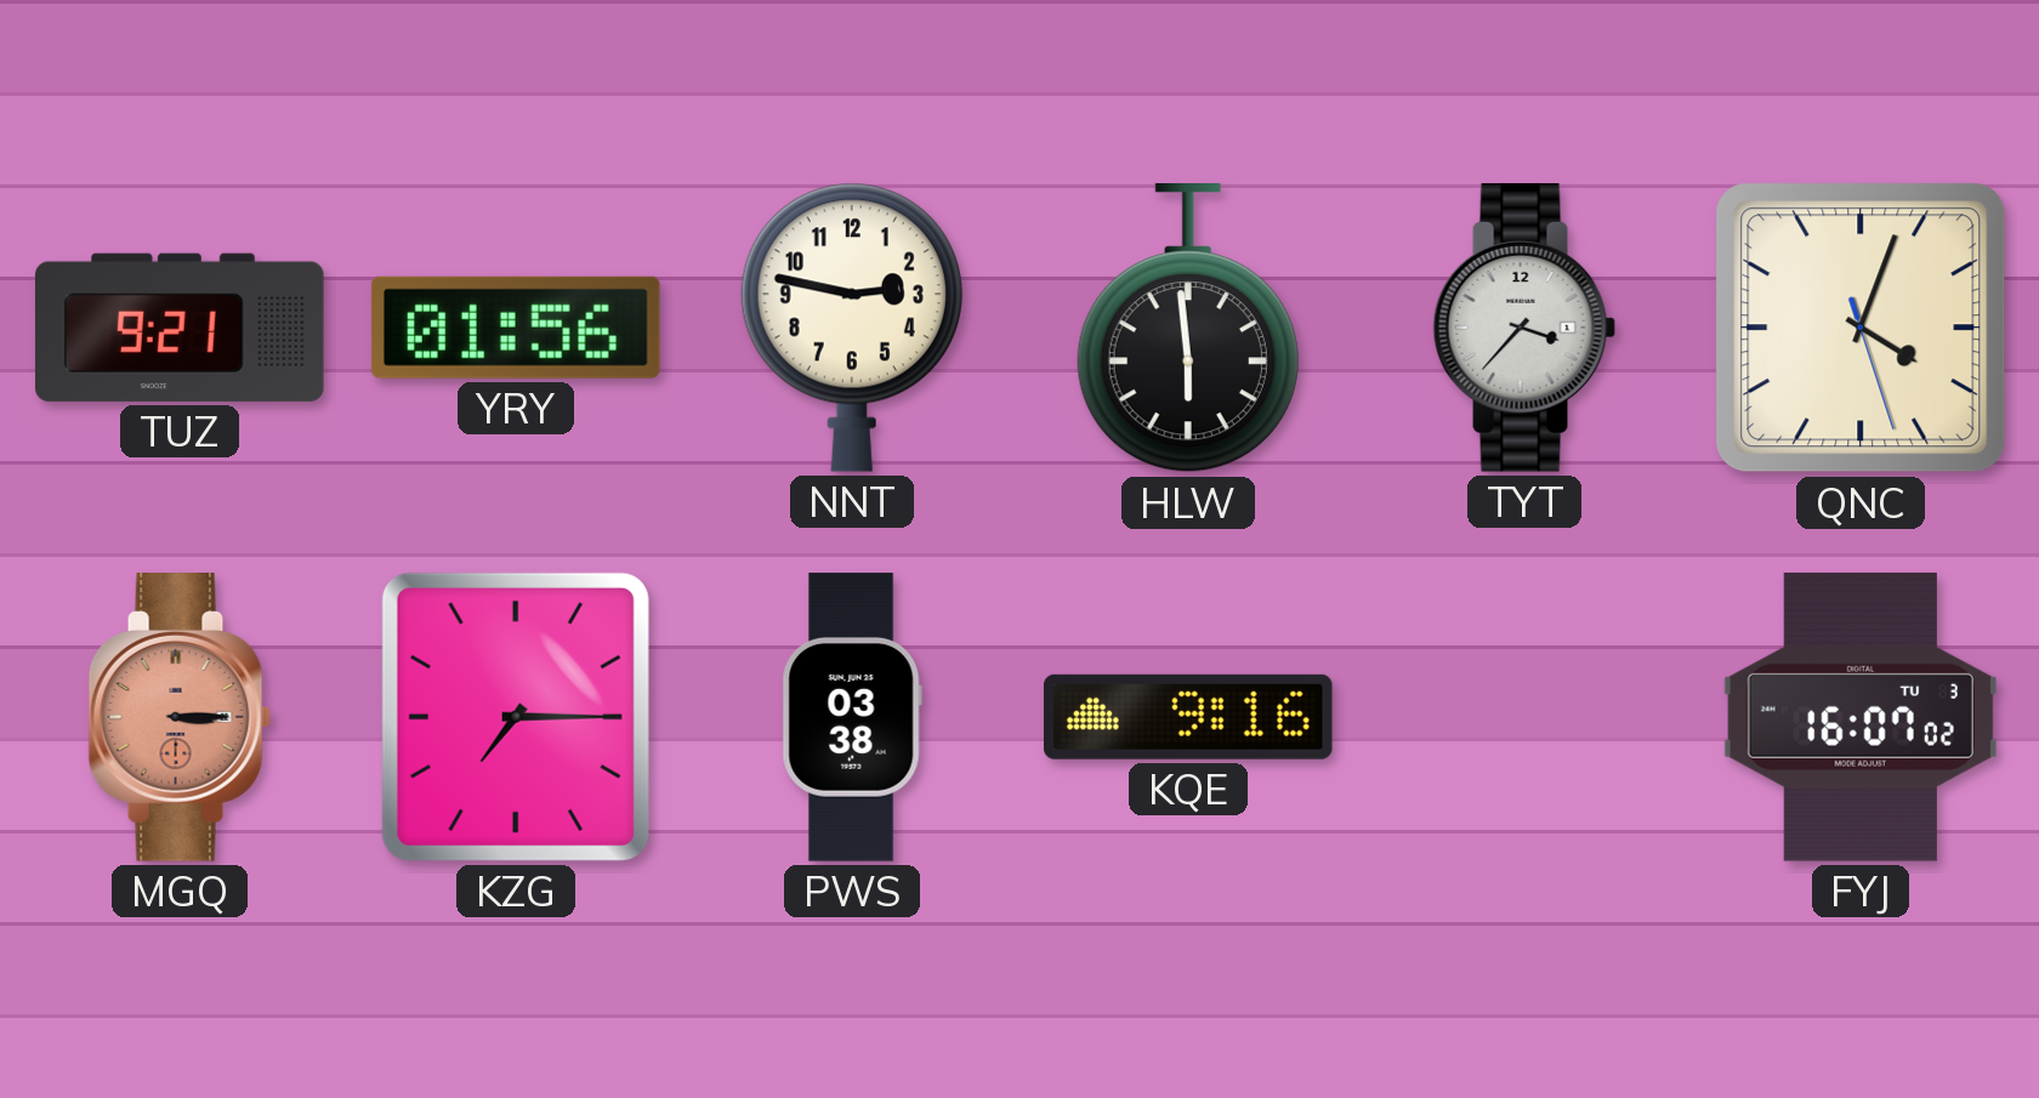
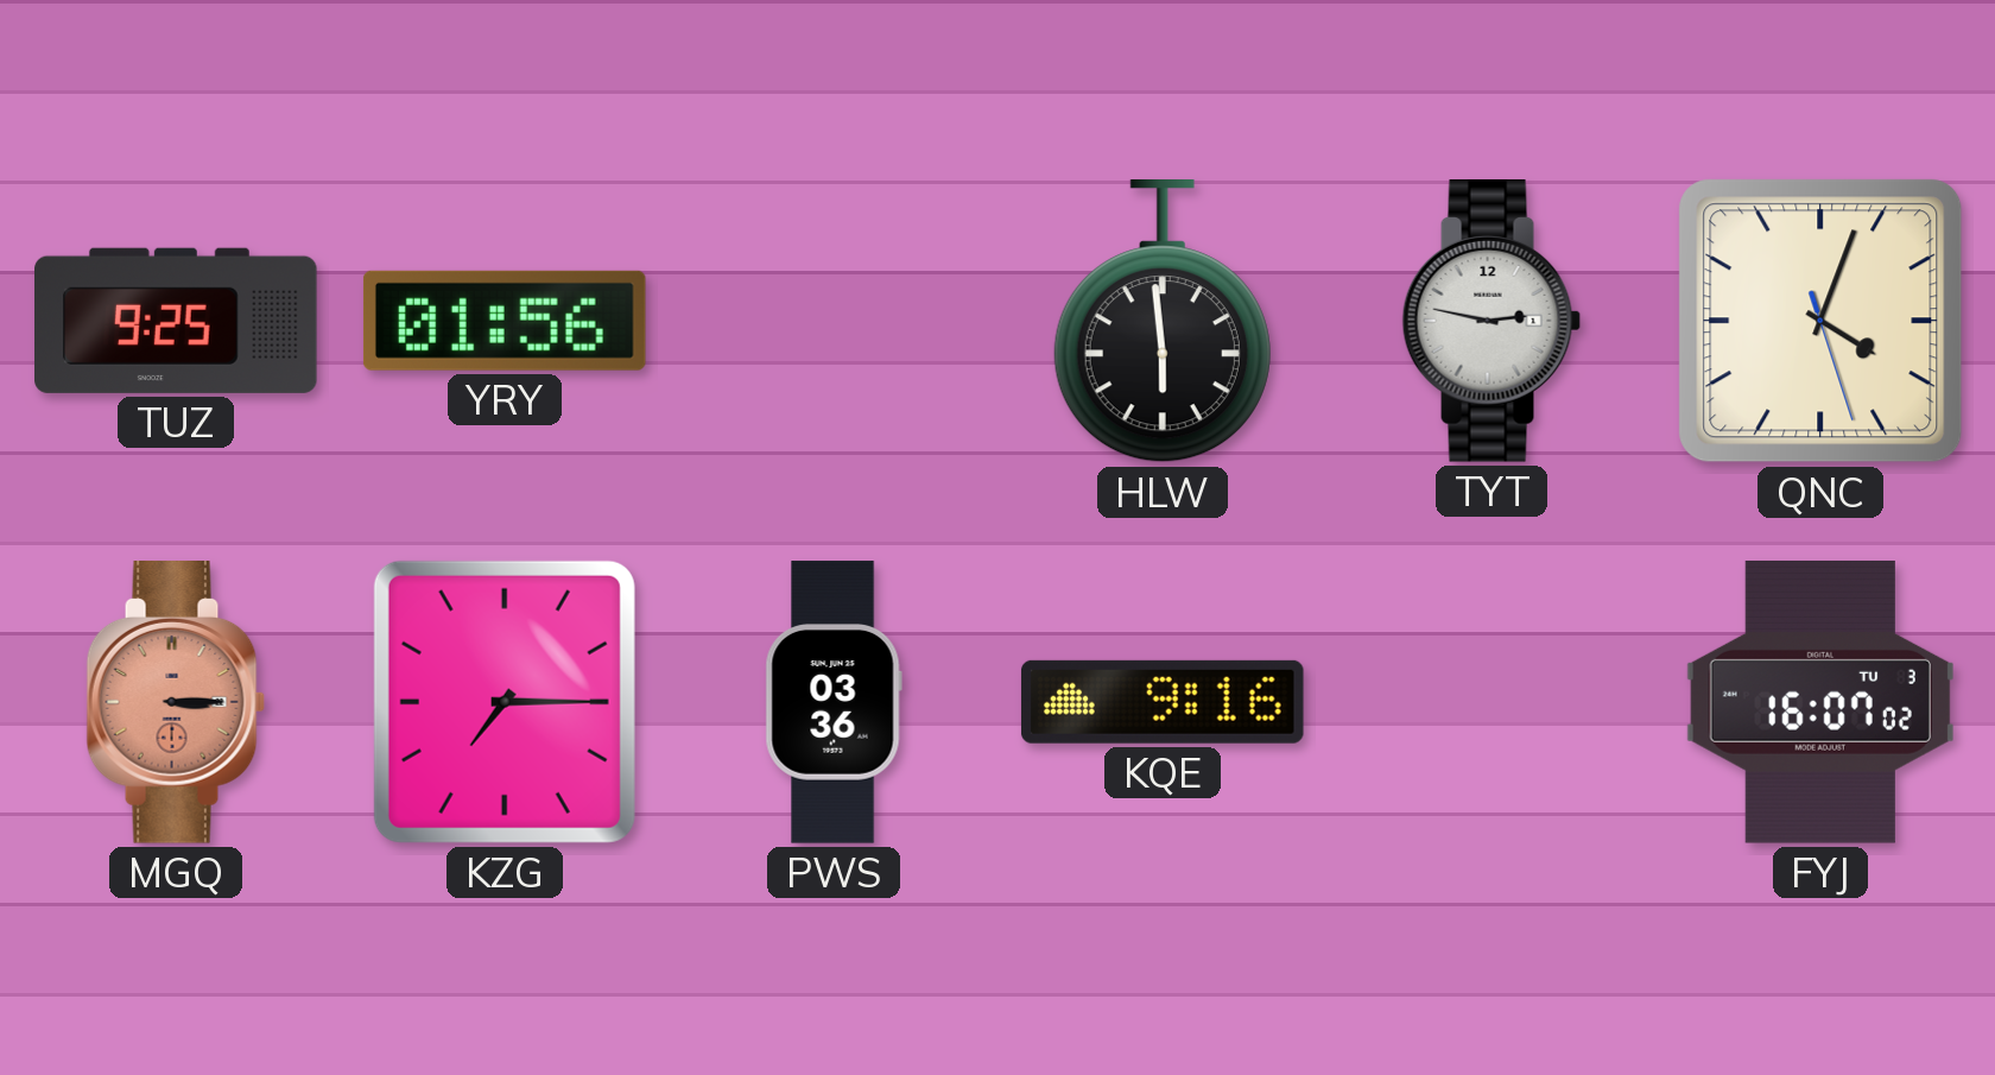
TUZ: 9:21 -> 9:25
NNT: 2:47 -> none
TYT: 3:37 -> 2:47
PWS: 03:38 -> 03:36
